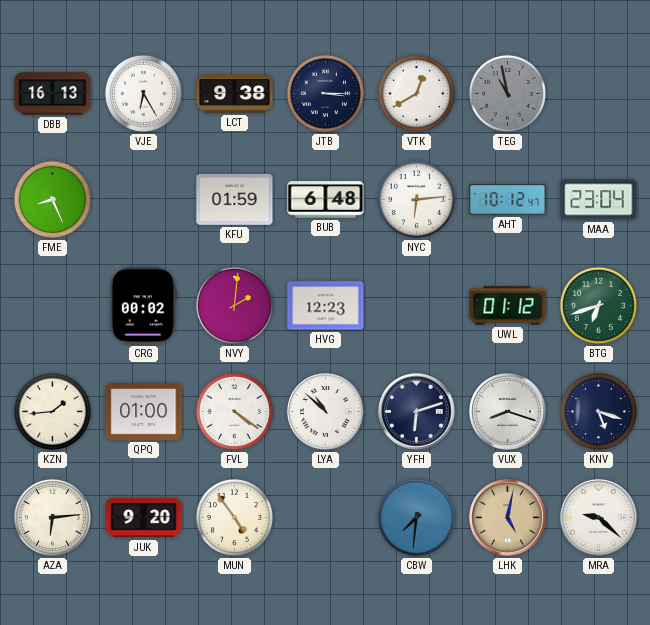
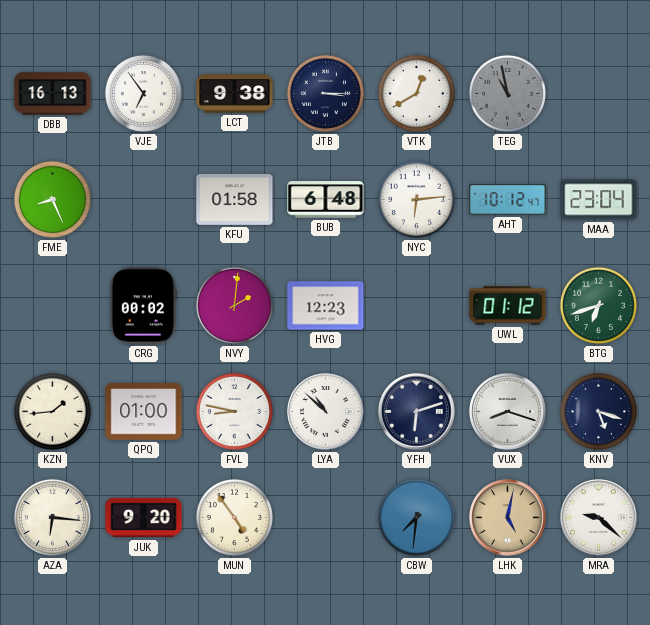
VJE: 6:25 -> 6:54
KFU: 01:59 -> 01:58
FVL: 4:21 -> 8:47
AZA: 6:14 -> 6:16
